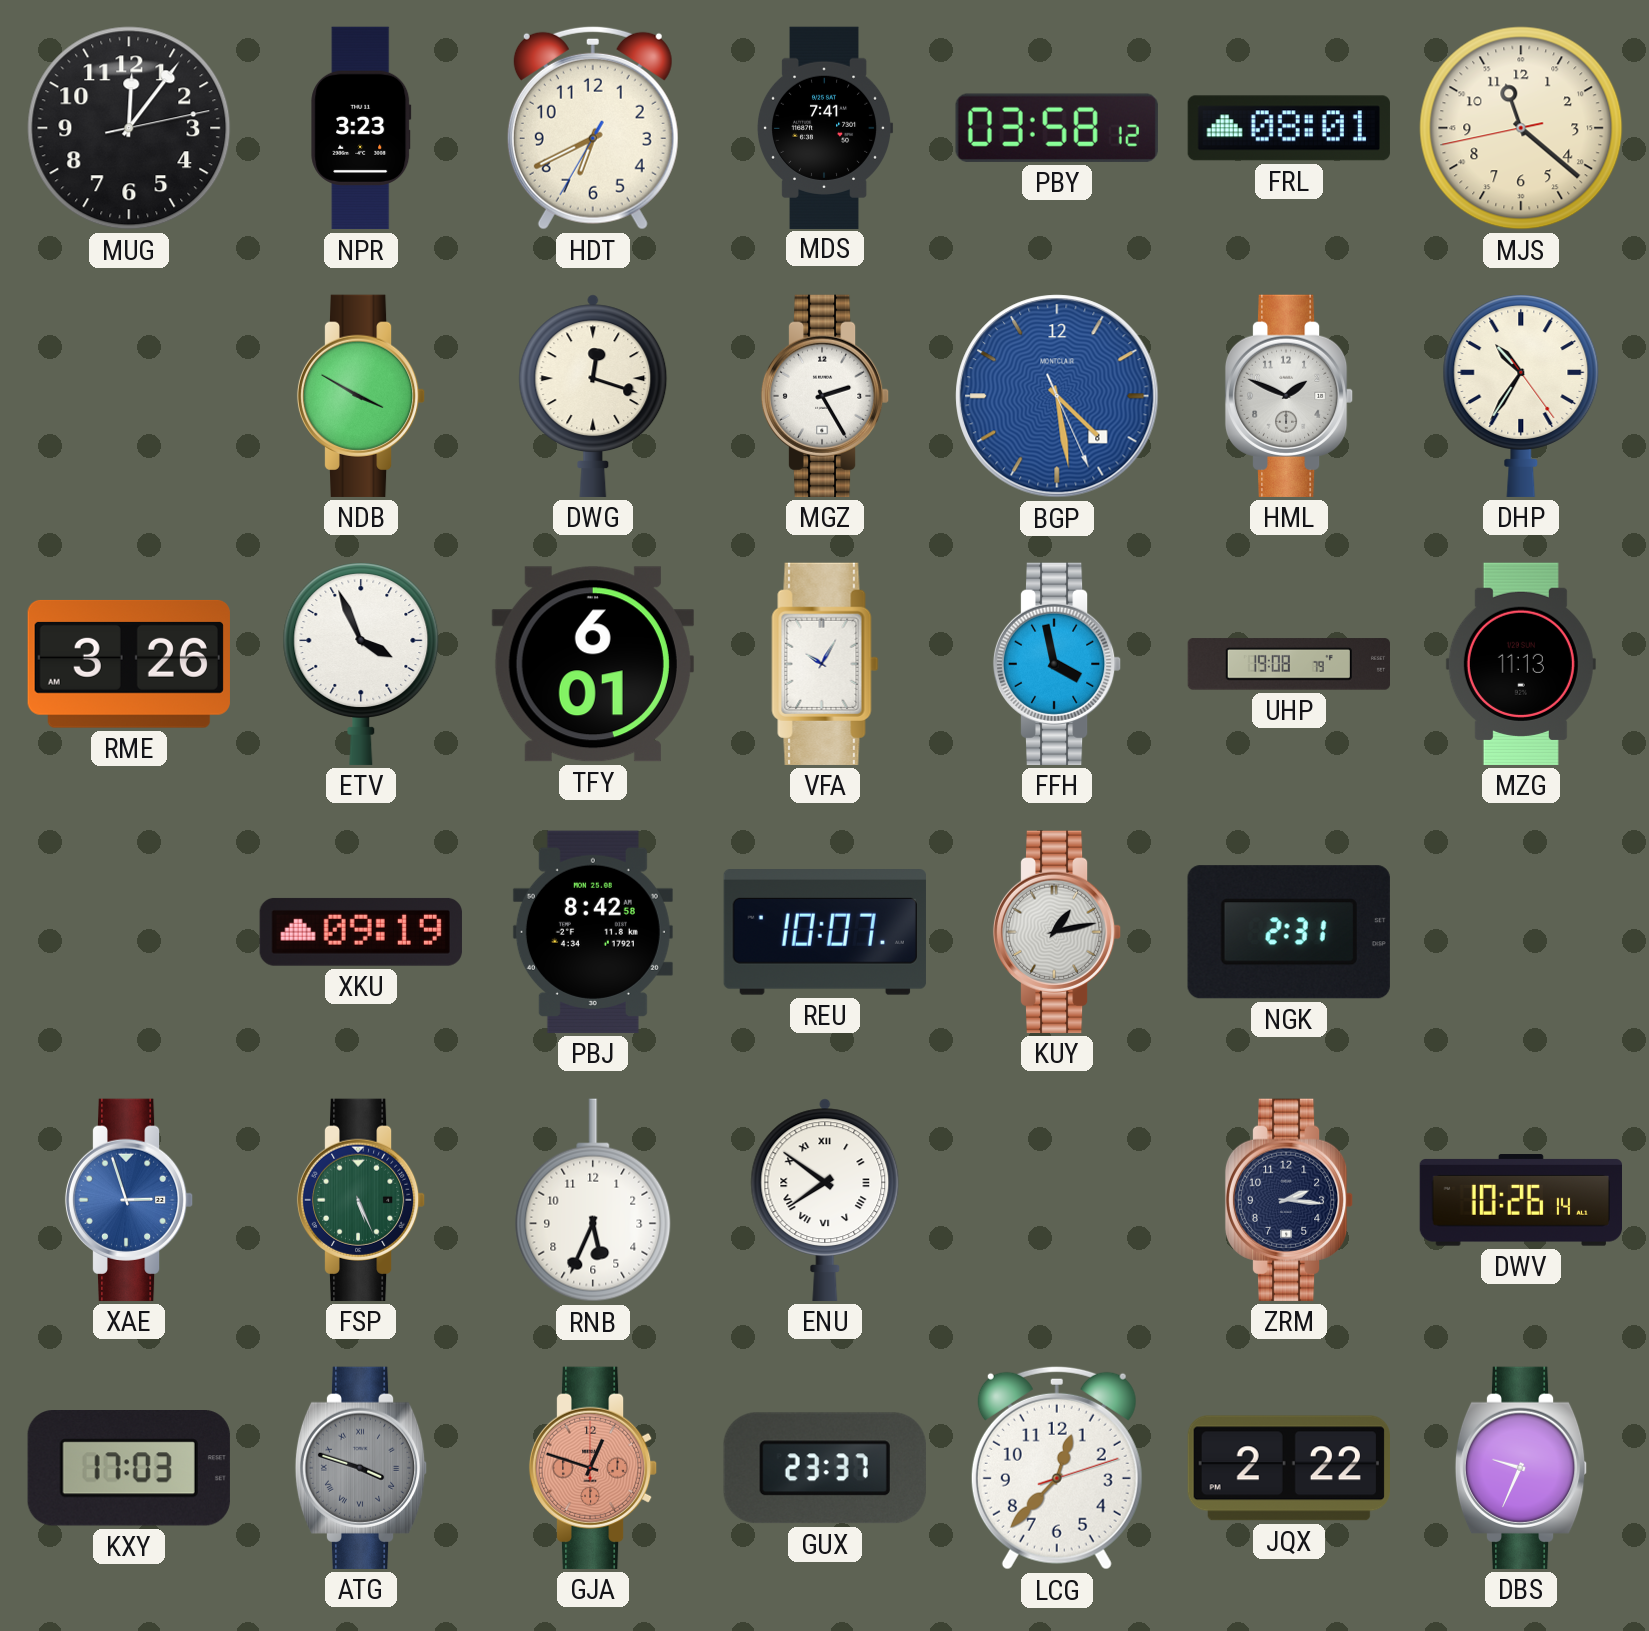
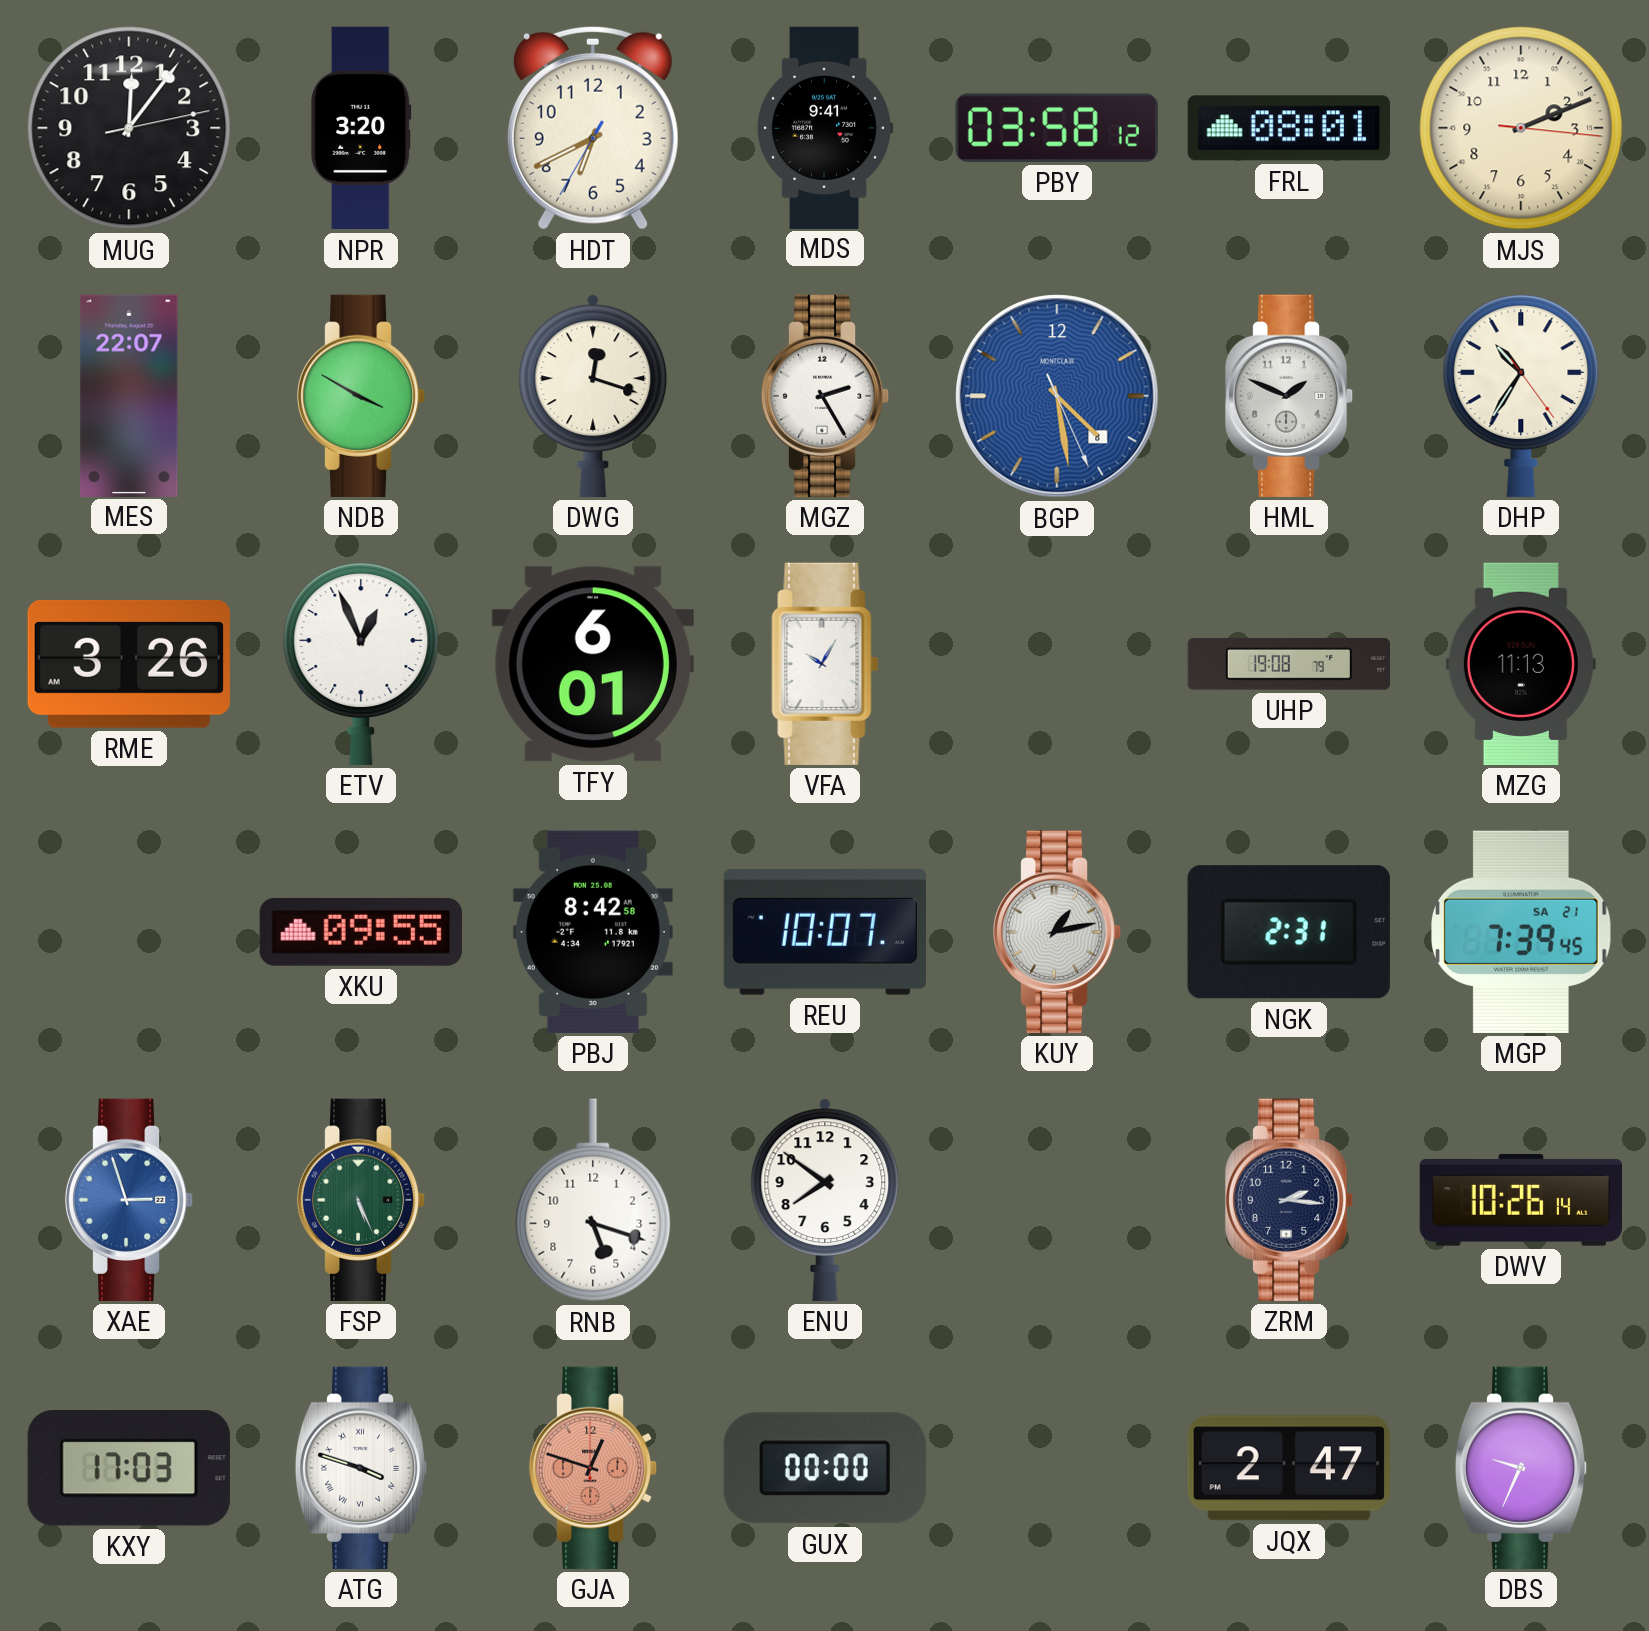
NPR: 3:23 -> 3:20
MDS: 7:41 -> 9:41
MJS: 11:21 -> 2:11
MES: none -> 22:07
ETV: 3:56 -> 12:56
FFH: 3:58 -> none
XKU: 09:19 -> 09:55
MGP: none -> 7:39
RNB: 5:34 -> 5:18
ENU numerals: Roman -> Arabic
ATG dial: grey -> white
GUX: 23:37 -> 00:00
LCG: 12:37 -> none
JQX: 2:22 -> 2:47
